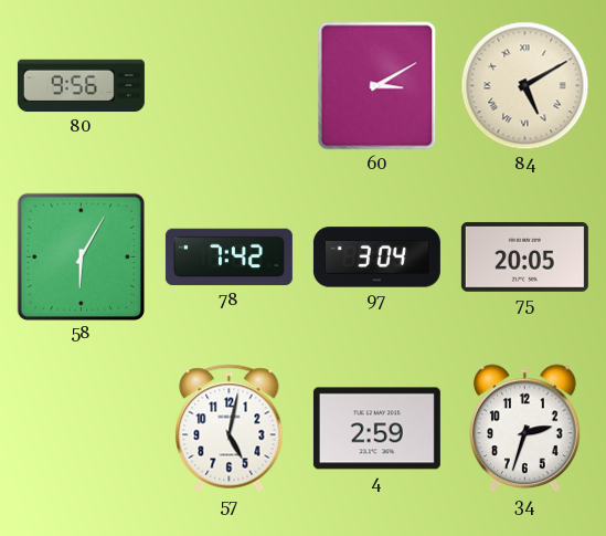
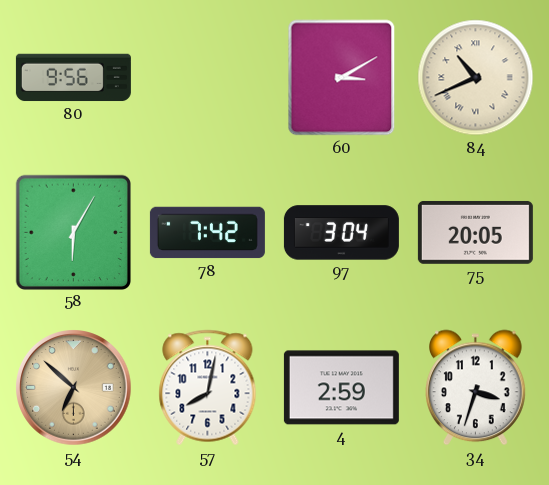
84: 5:10 -> 10:41
54: none -> 6:52
57: 5:02 -> 8:02
34: 2:33 -> 3:33
